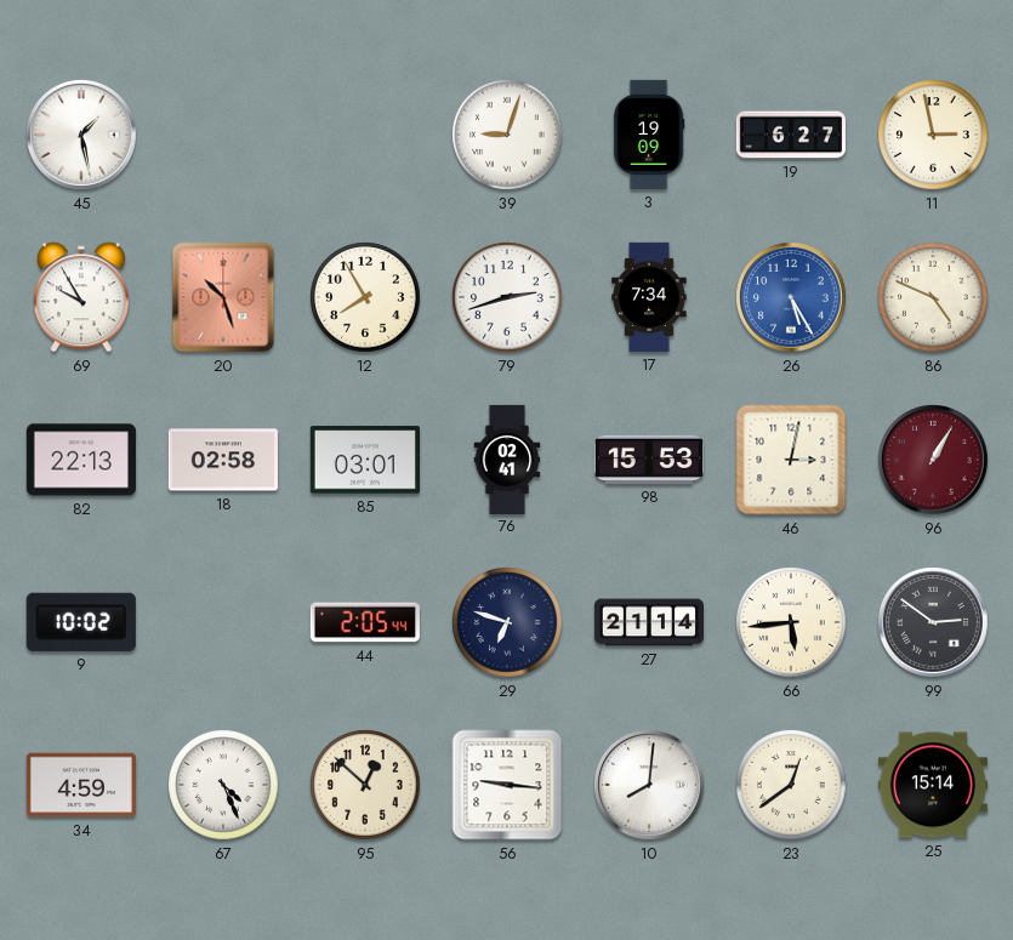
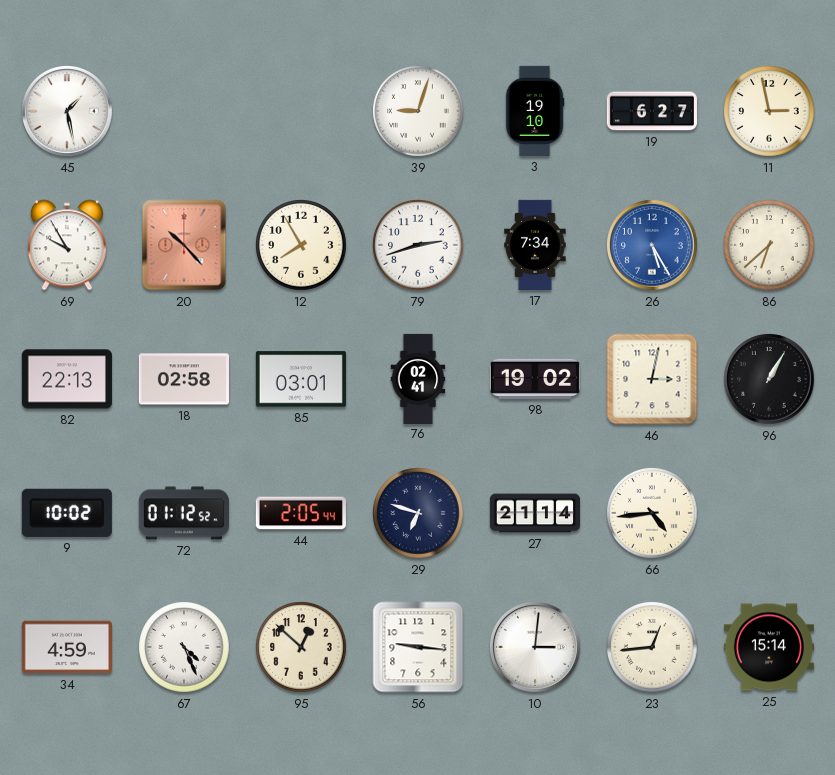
3: 19:09 -> 19:10
20: 10:27 -> 10:23
86: 4:49 -> 6:38
98: 15:53 -> 19:02
96 dial: burgundy -> black
72: none -> 01:12
66: 5:44 -> 4:44
99: 2:51 -> none
10: 8:01 -> 3:01
23: 12:39 -> 12:44
